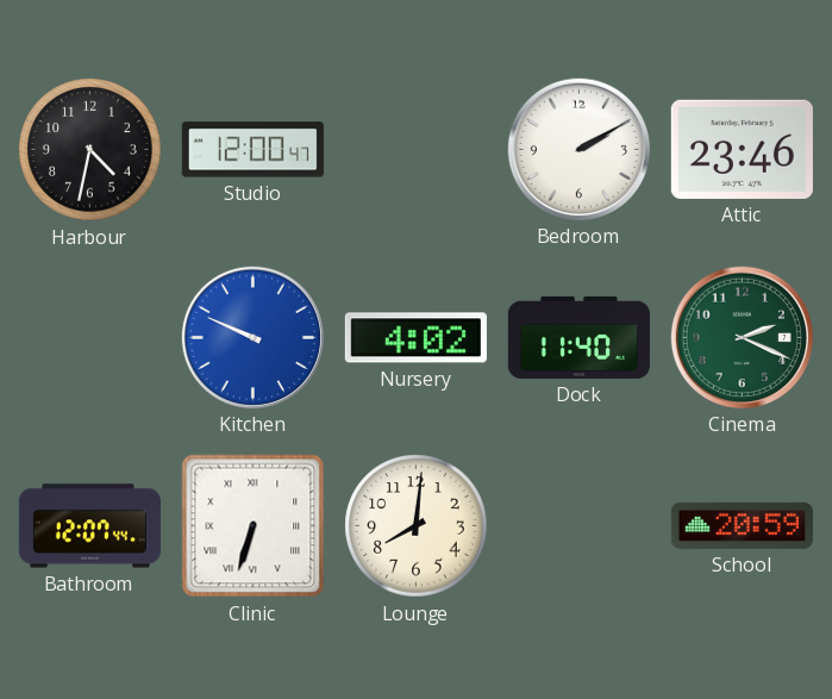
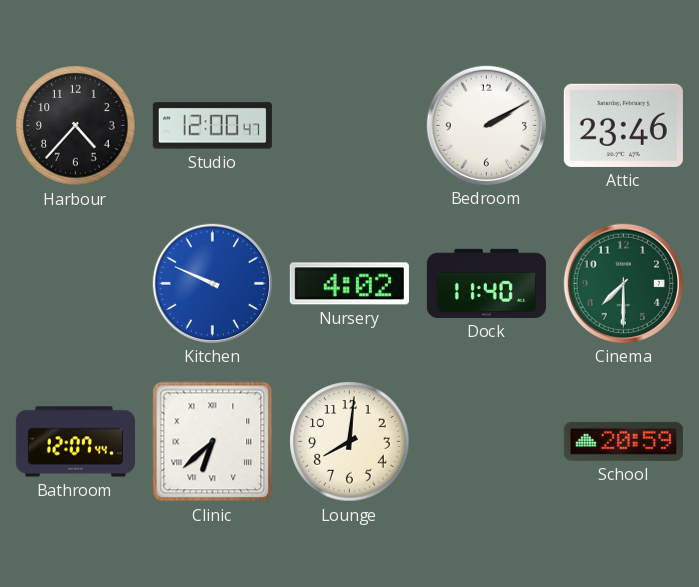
Harbour: 4:32 -> 4:37
Cinema: 2:19 -> 7:30
Clinic: 6:33 -> 6:38
